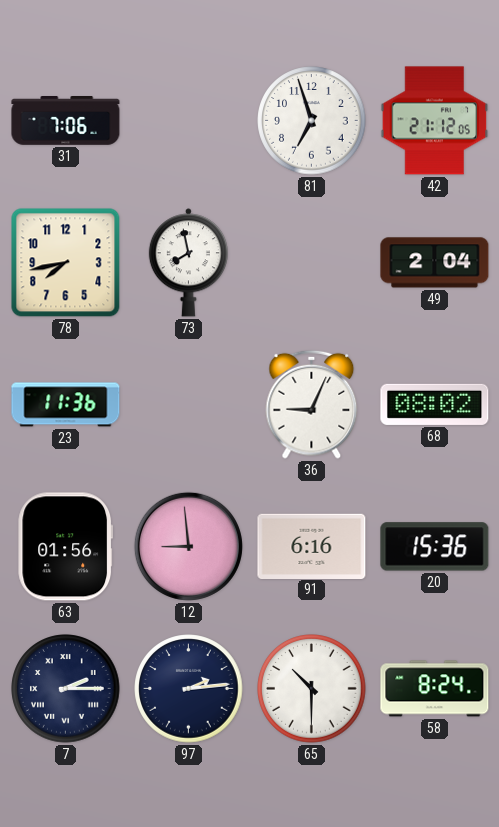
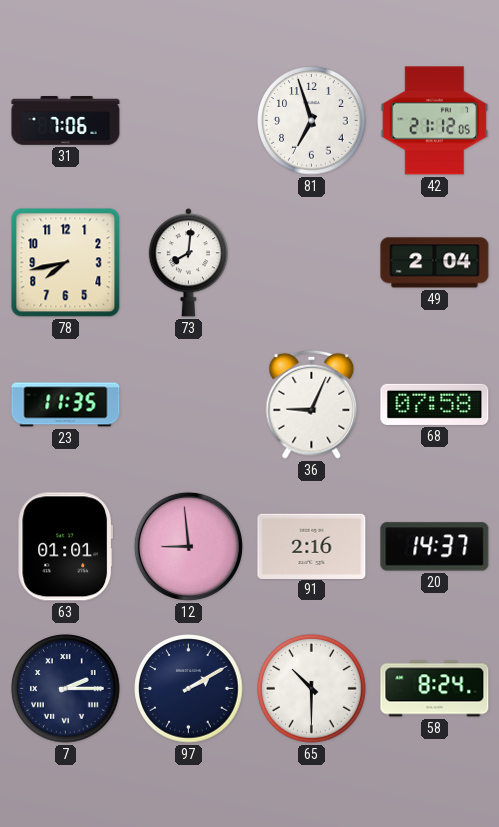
73: 7:58 -> 8:01
23: 11:36 -> 11:35
68: 08:02 -> 07:58
63: 01:56 -> 01:01
91: 6:16 -> 2:16
20: 15:36 -> 14:37
97: 2:14 -> 2:10
